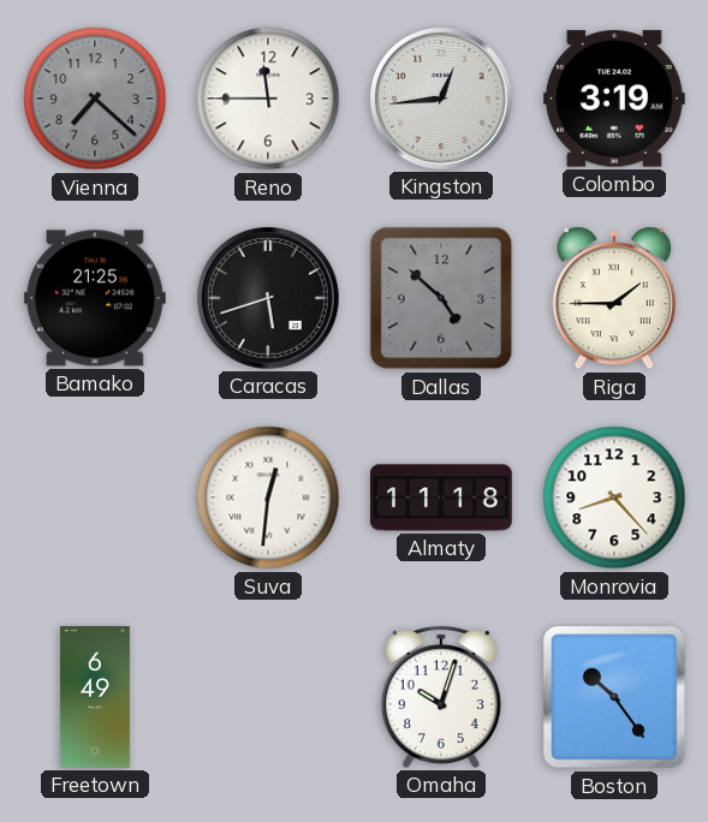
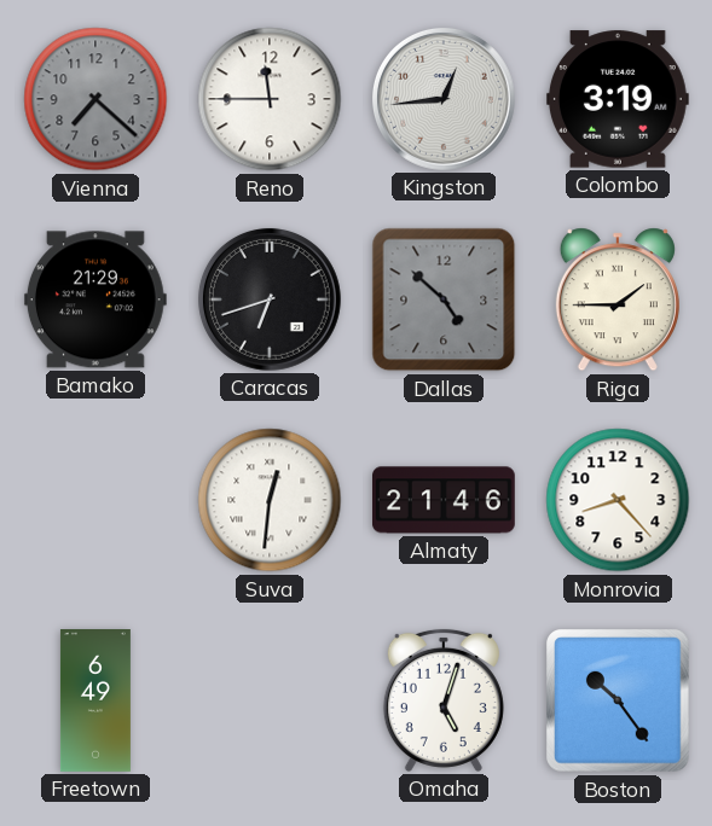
Bamako: 21:25 -> 21:29
Caracas: 5:42 -> 6:42
Almaty: 11:18 -> 21:46
Omaha: 10:03 -> 5:03
